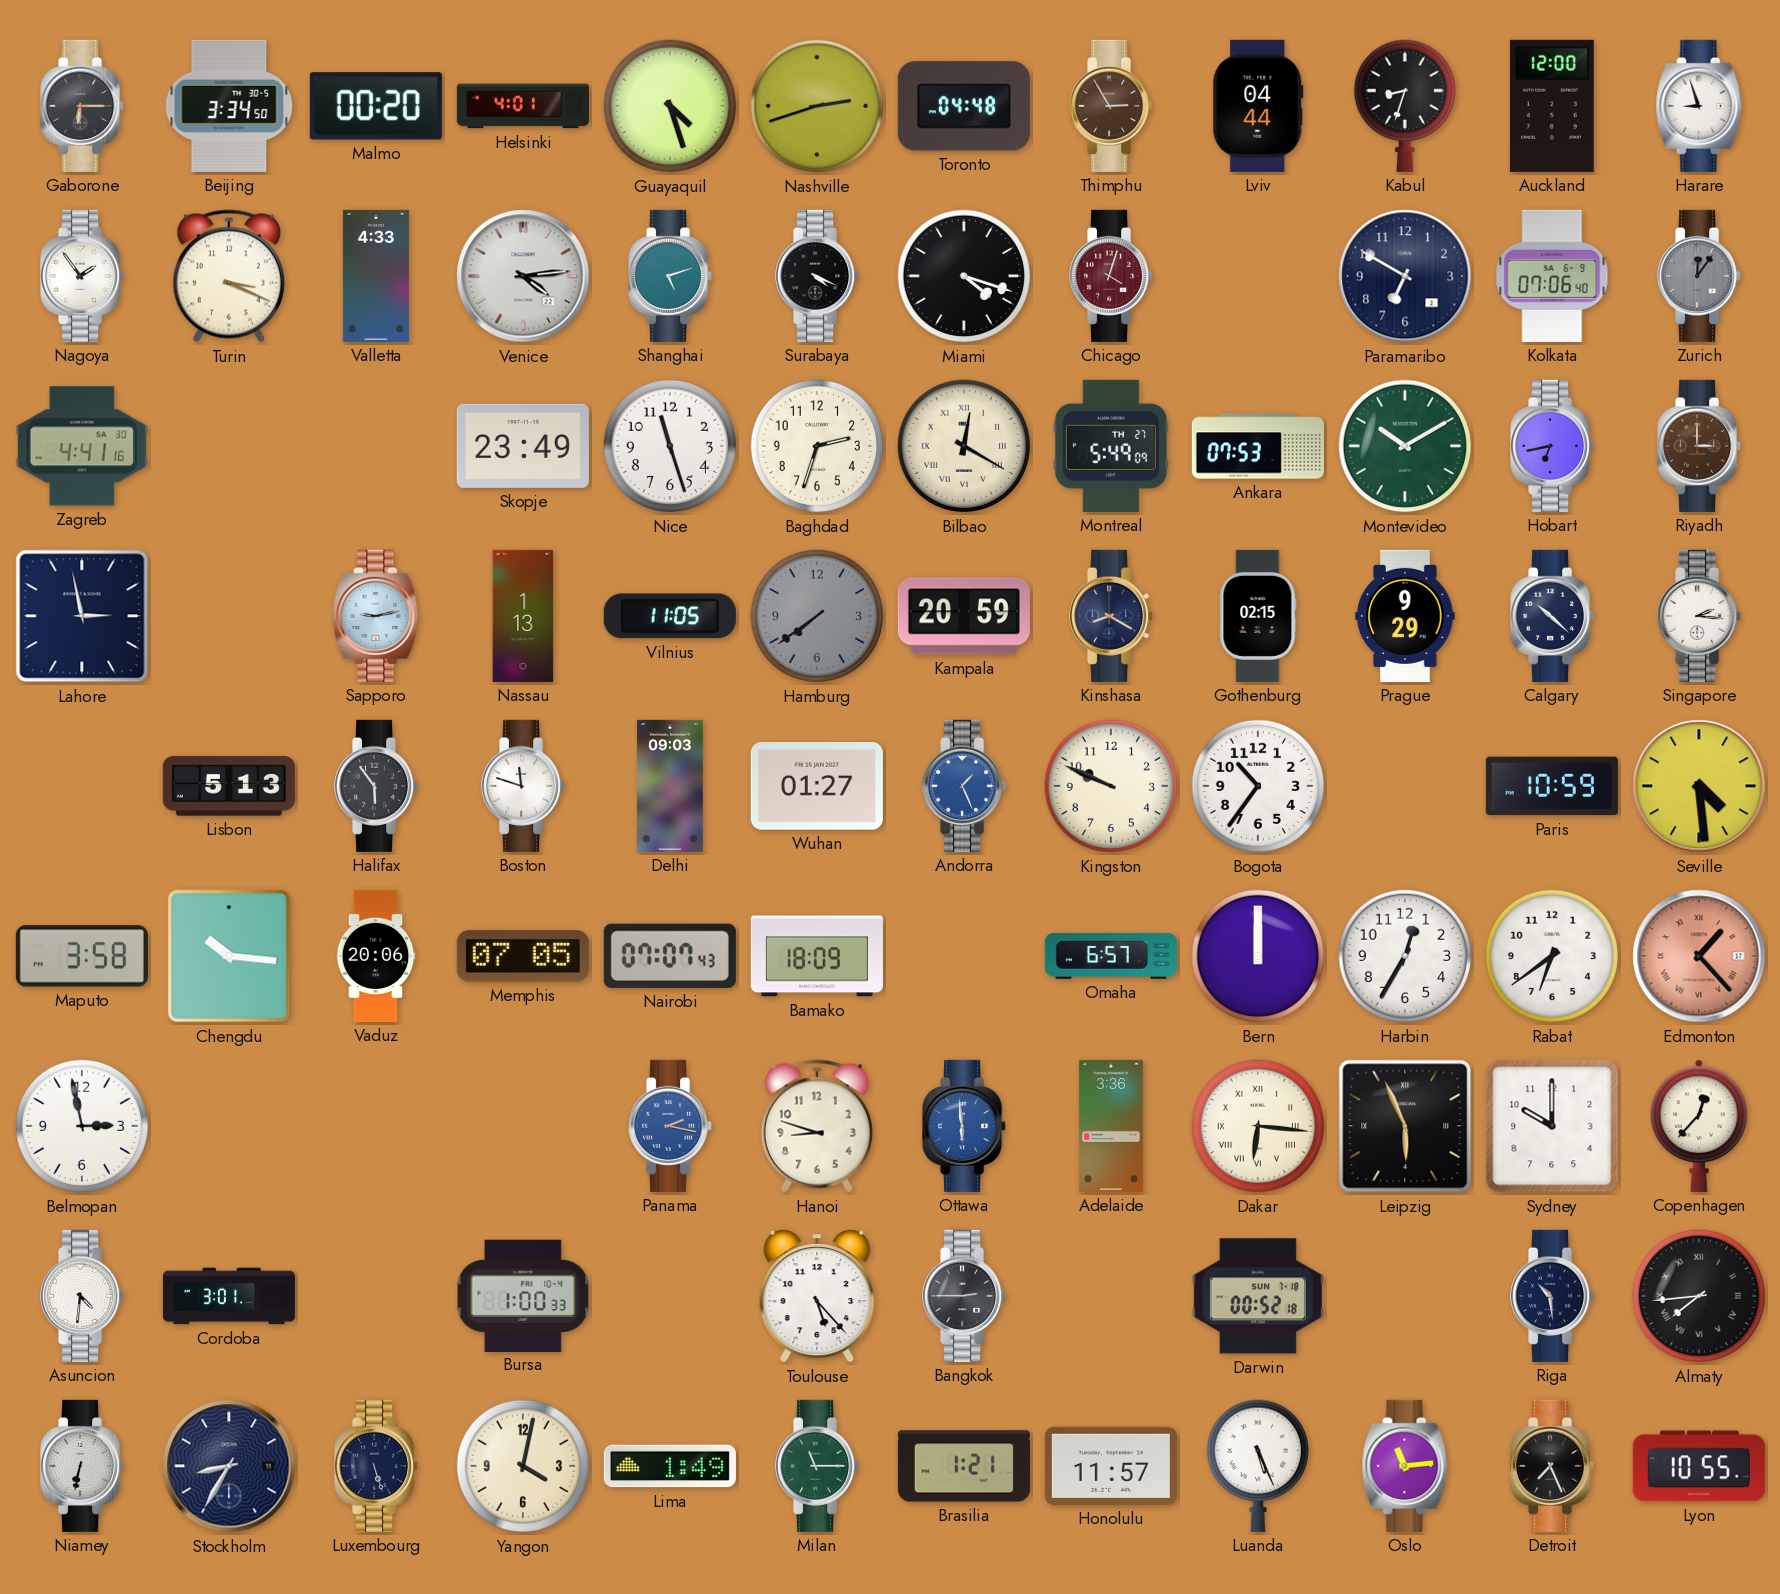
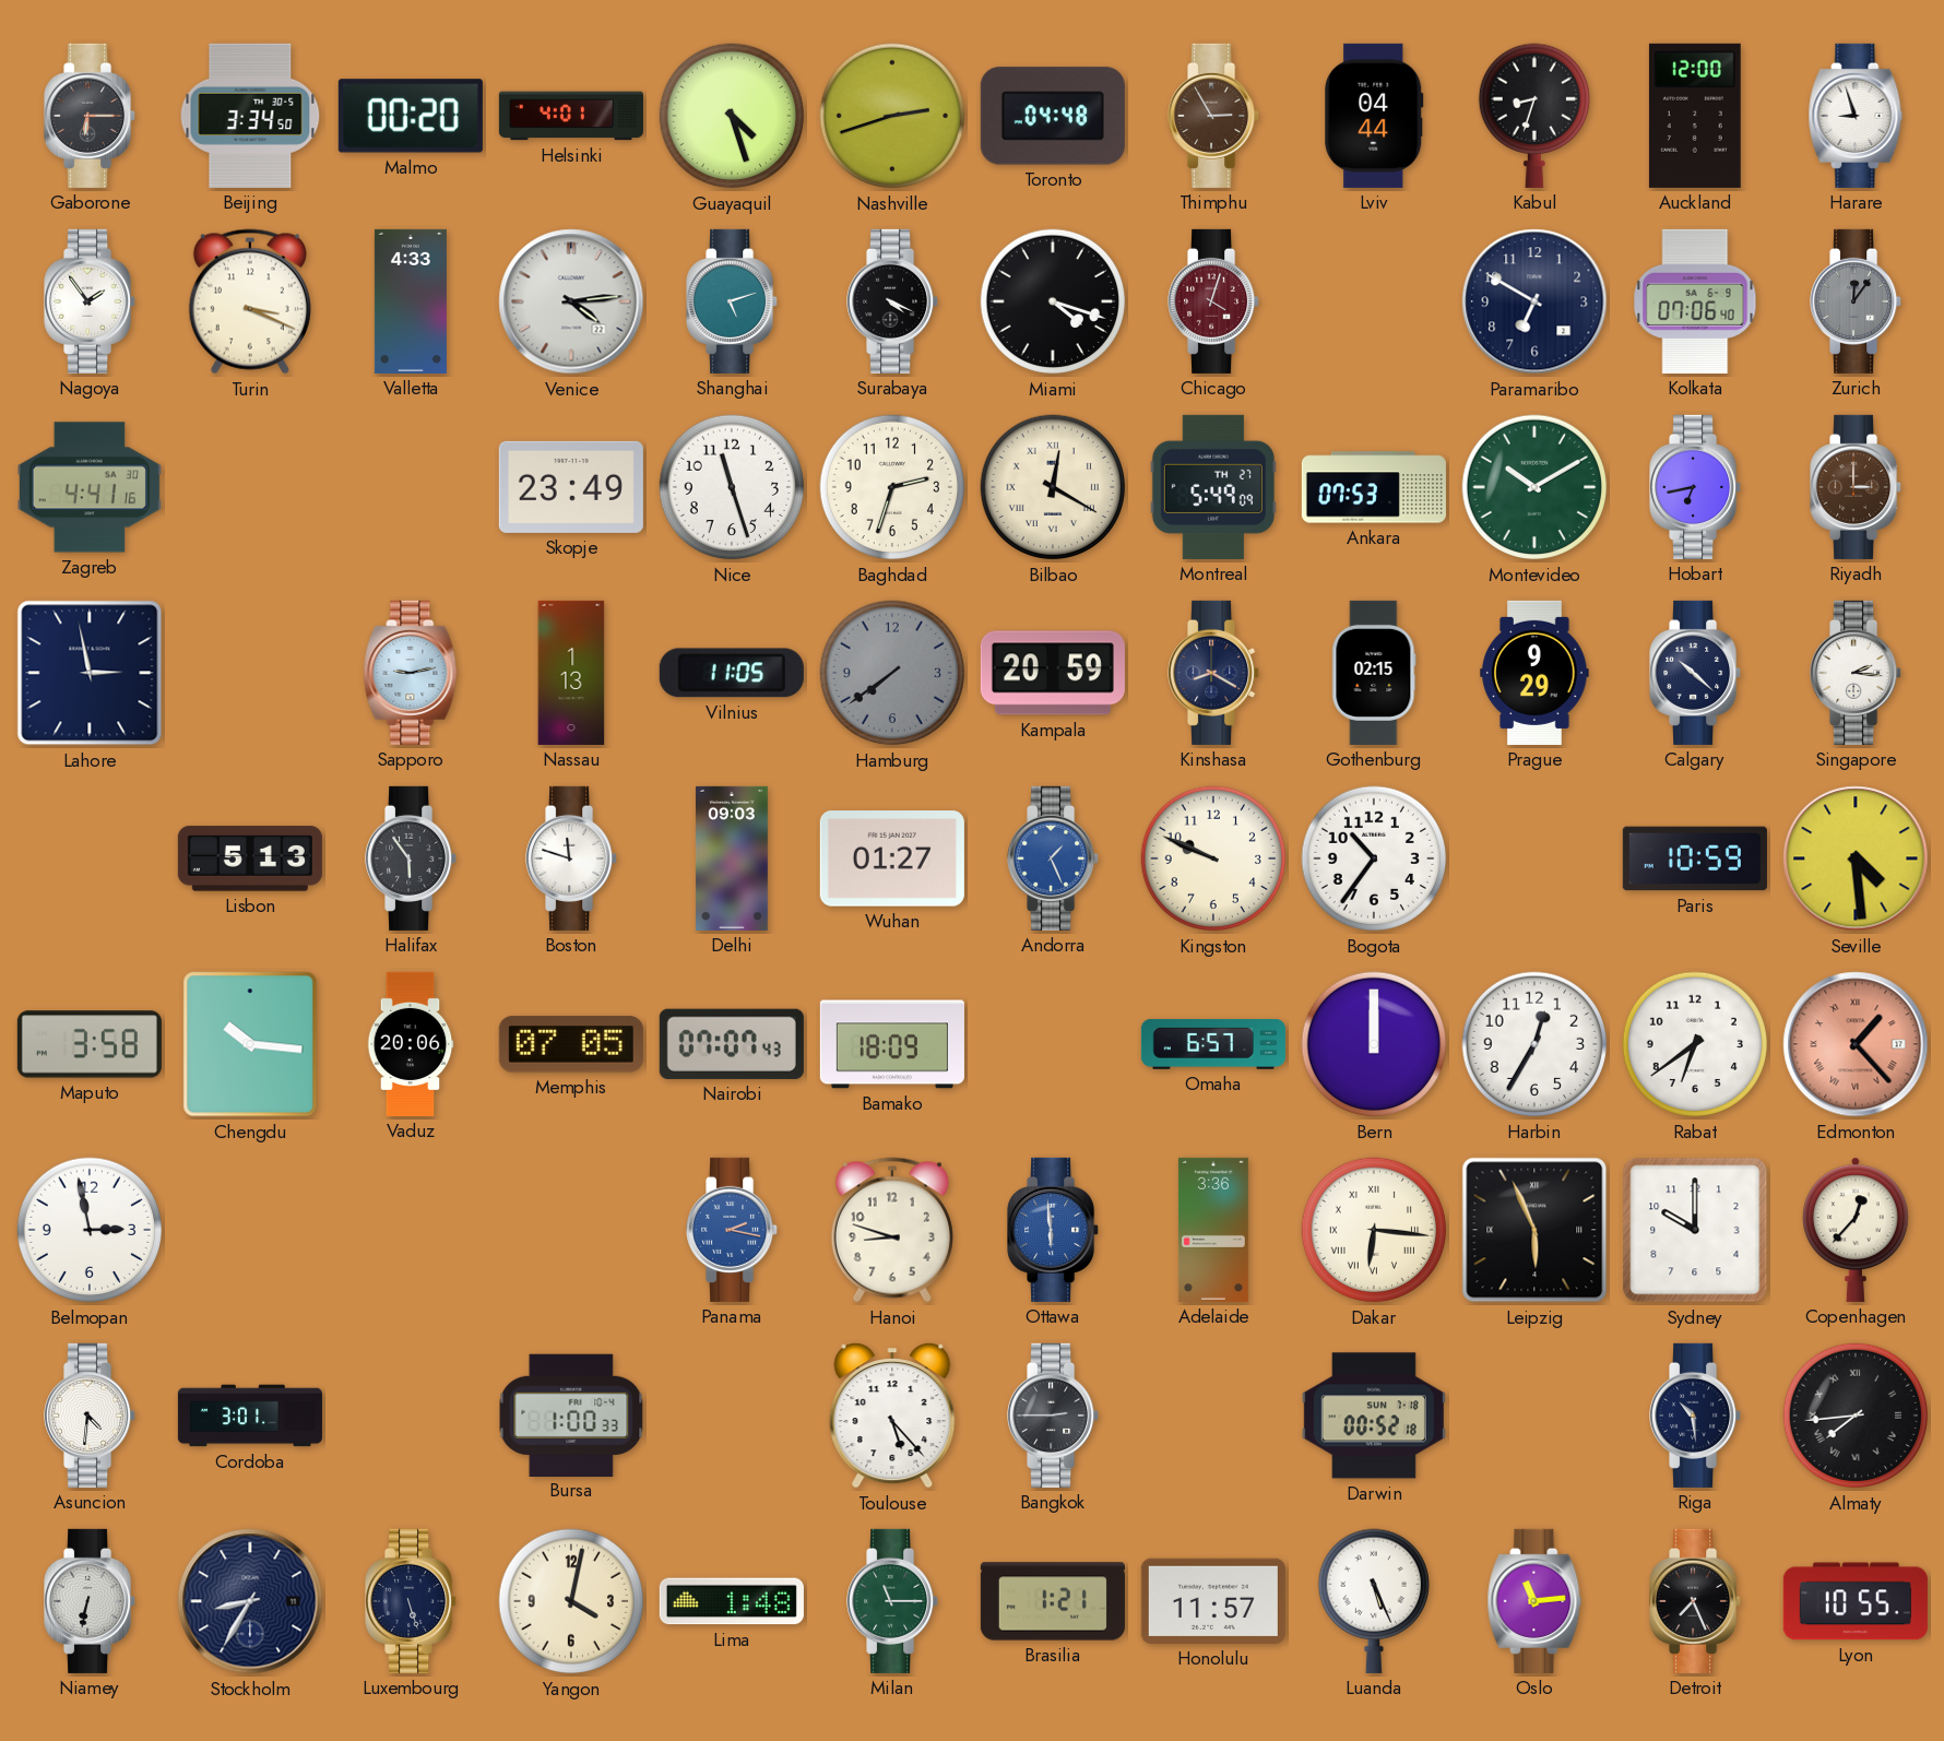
Lima: 1:49 -> 1:48
